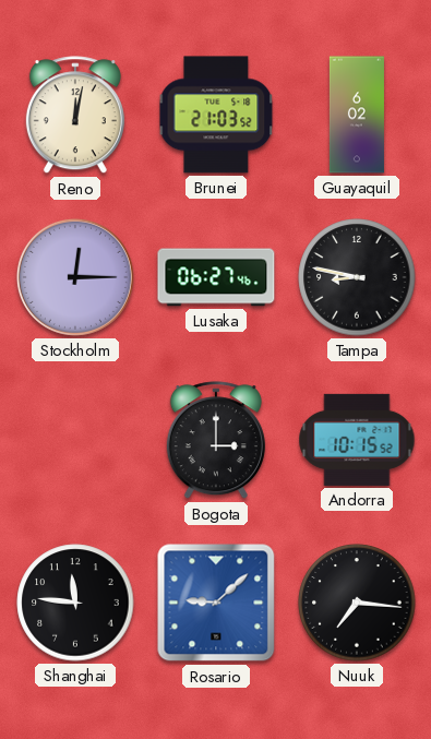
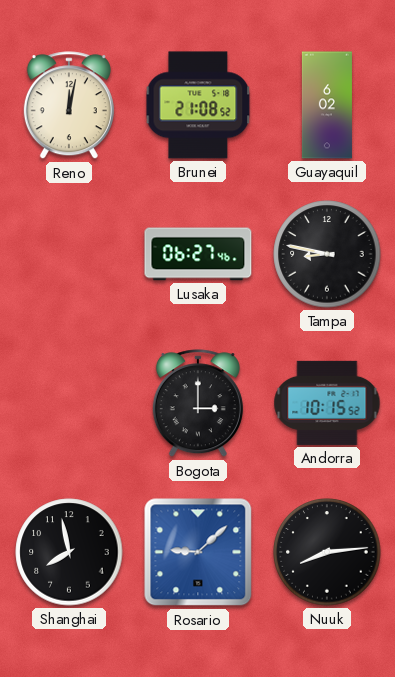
Brunei: 21:03 -> 21:08
Stockholm: 12:15 -> none
Shanghai: 11:46 -> 7:58
Nuuk: 7:16 -> 8:14
